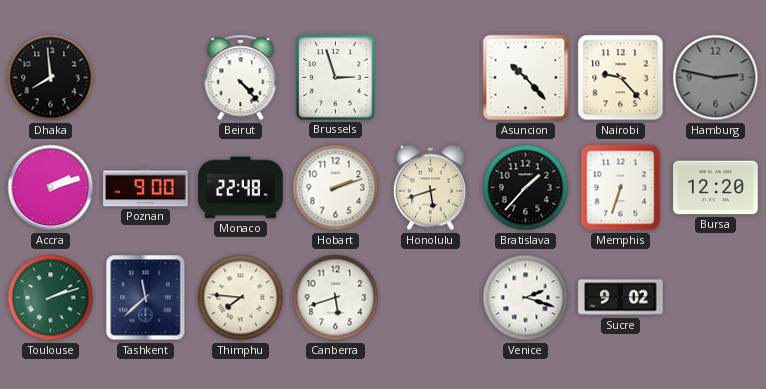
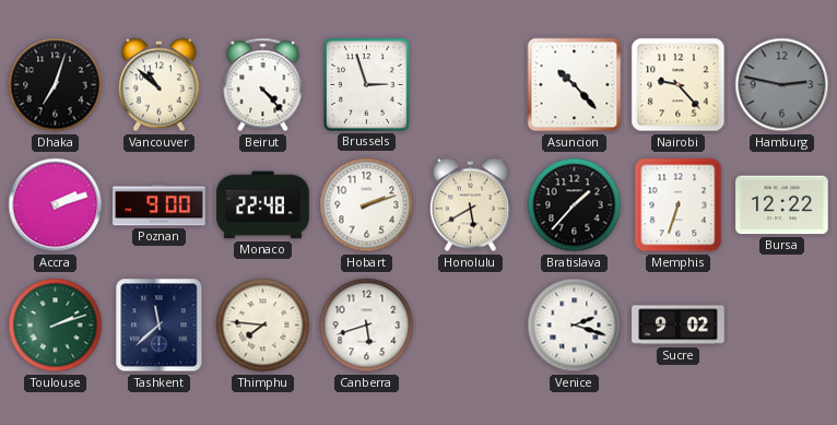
Dhaka: 7:59 -> 7:03
Vancouver: none -> 10:52
Honolulu: 5:42 -> 5:40
Bursa: 12:20 -> 12:22
